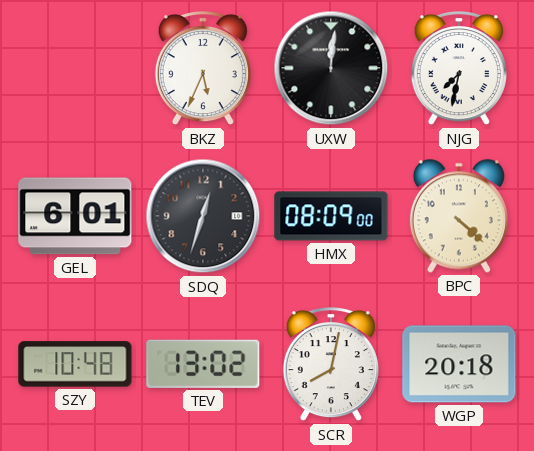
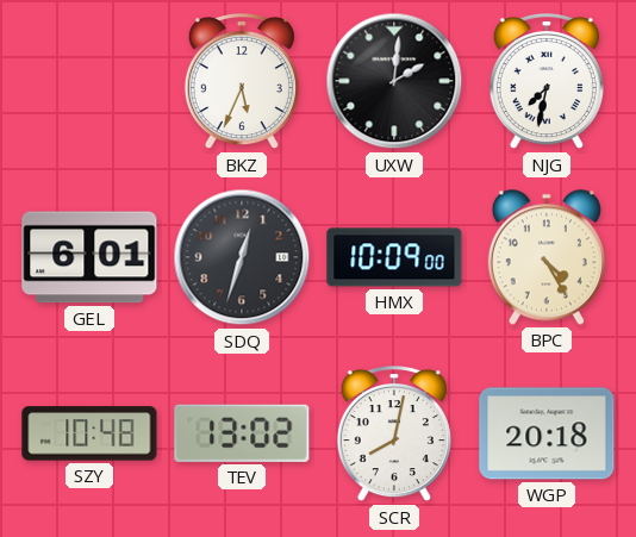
UXW: 12:01 -> 2:01
HMX: 08:09 -> 10:09
BPC: 4:22 -> 4:25
